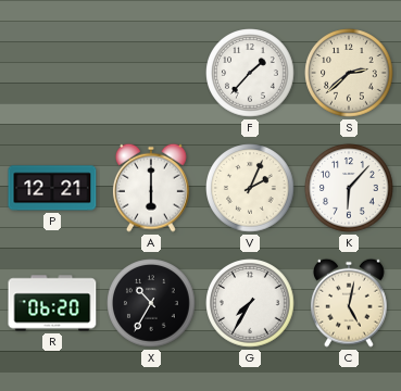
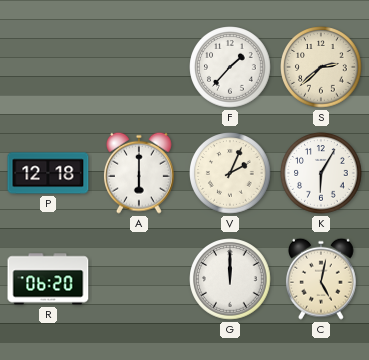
P: 12:21 -> 12:18
K: 6:07 -> 6:05
X: 10:35 -> none
G: 7:35 -> 12:00
